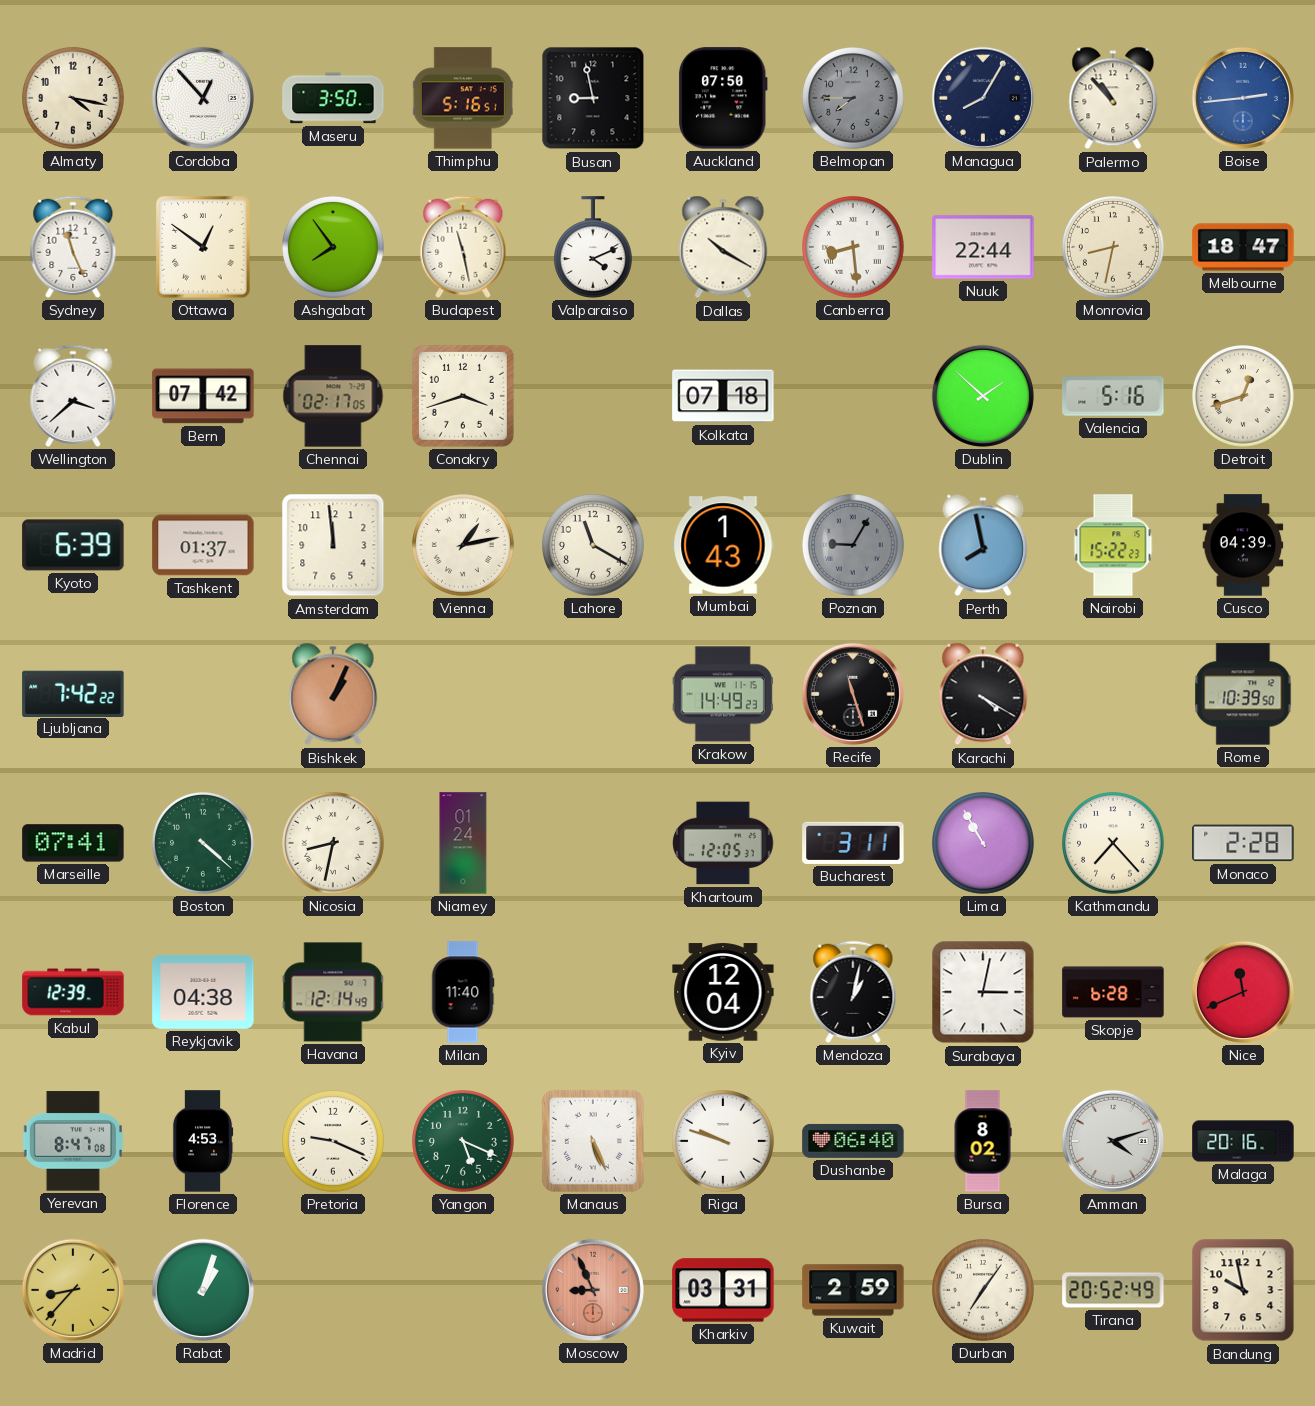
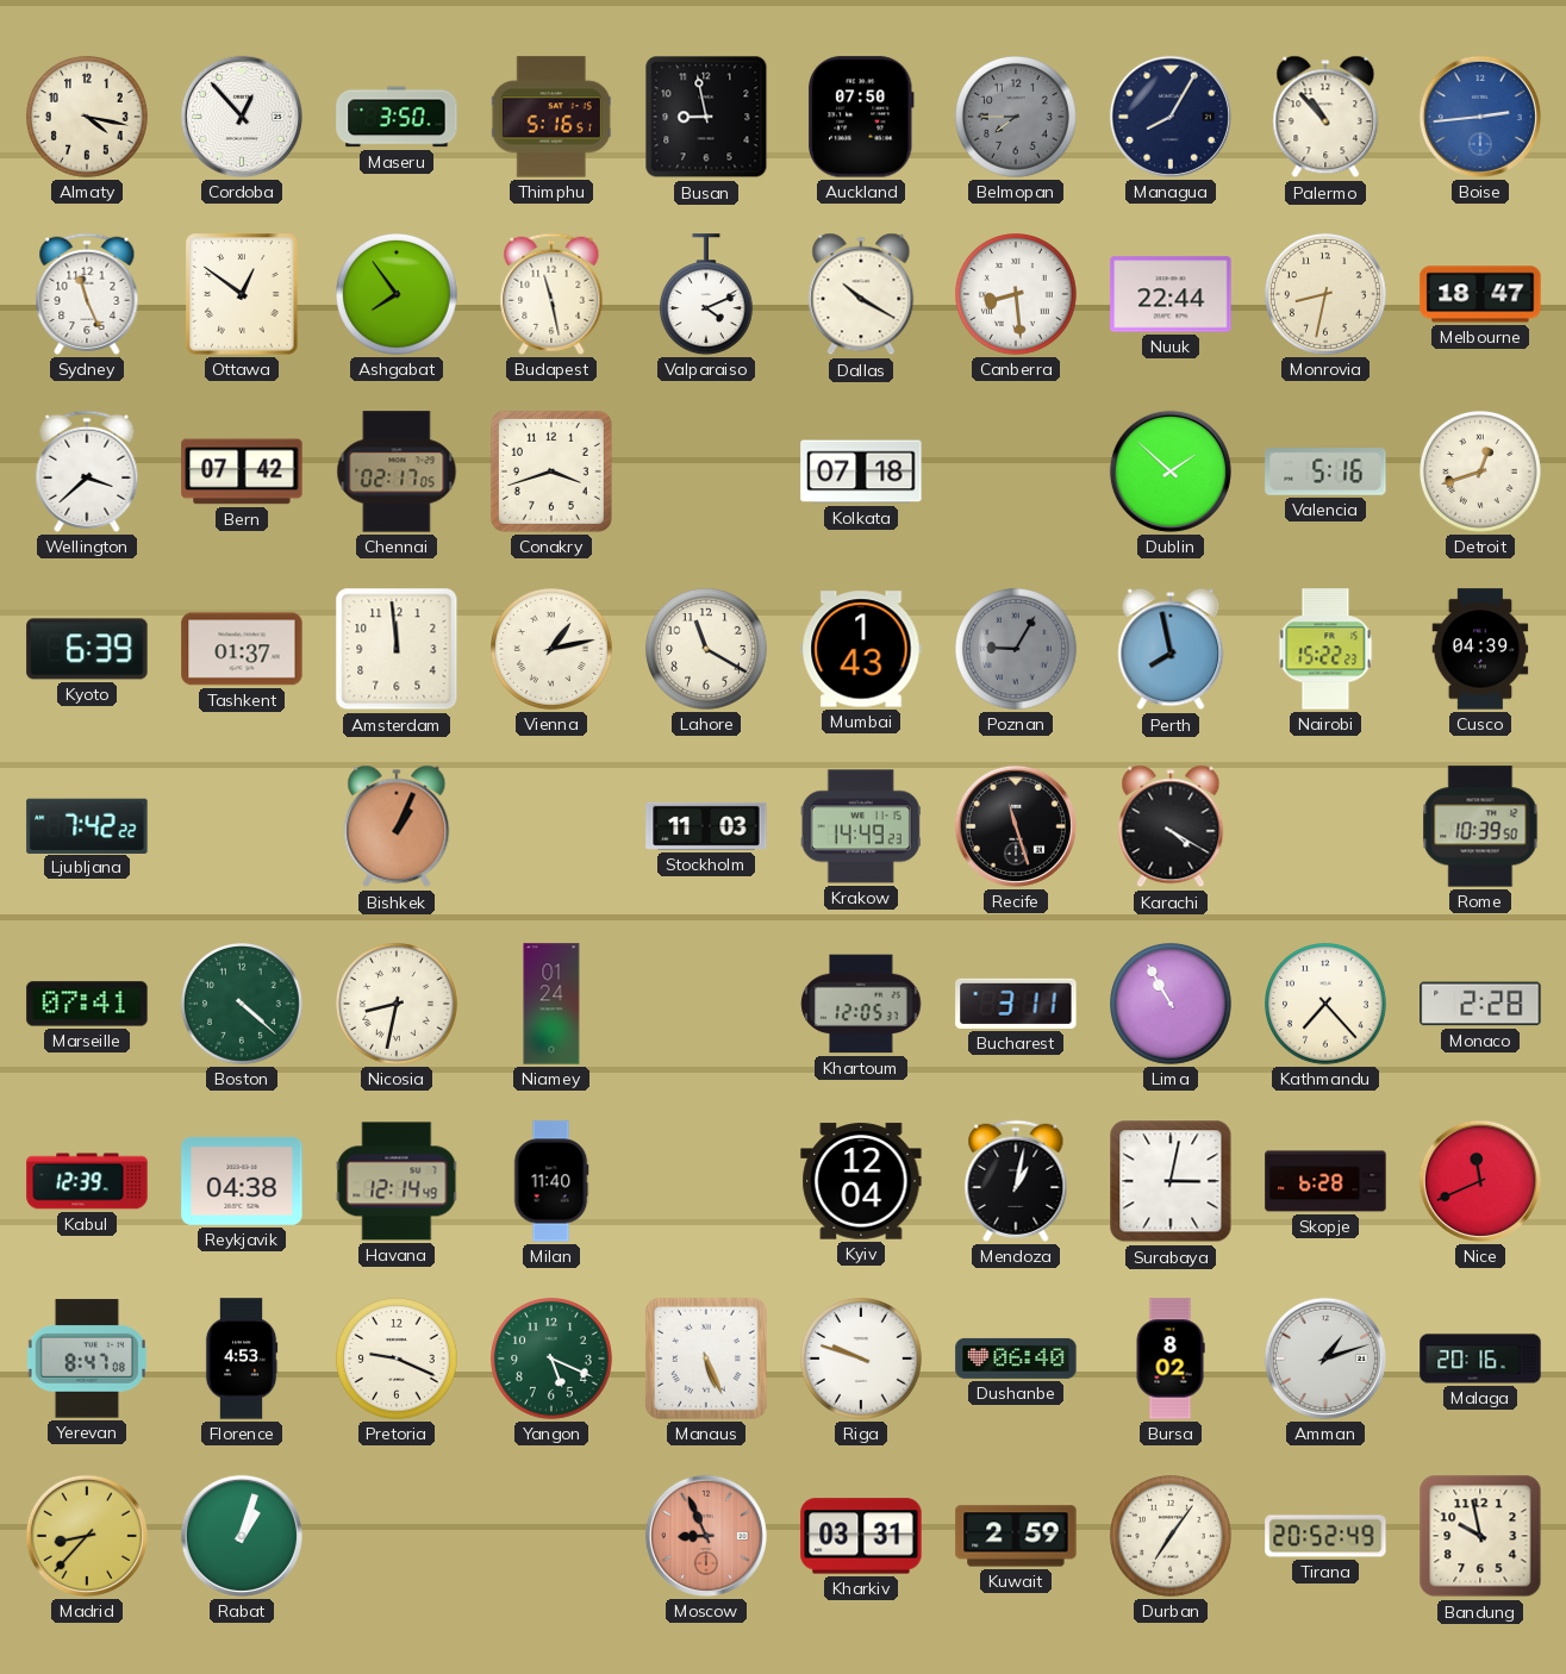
Stockholm: none -> 11:03
Amman: 4:12 -> 1:12
